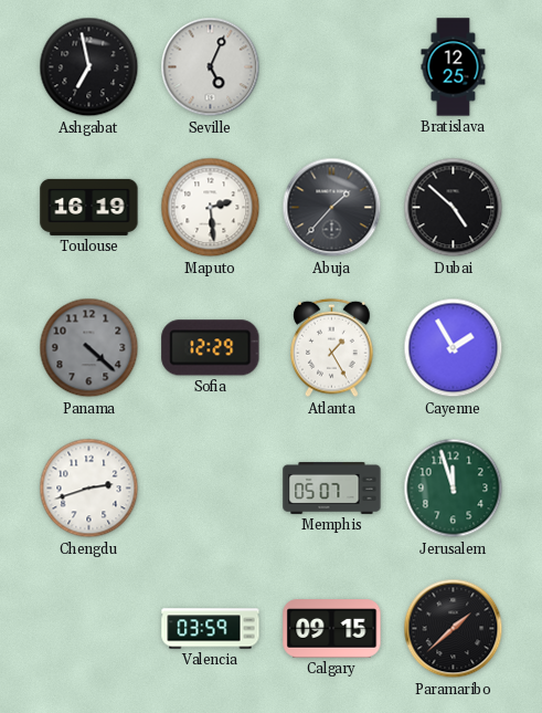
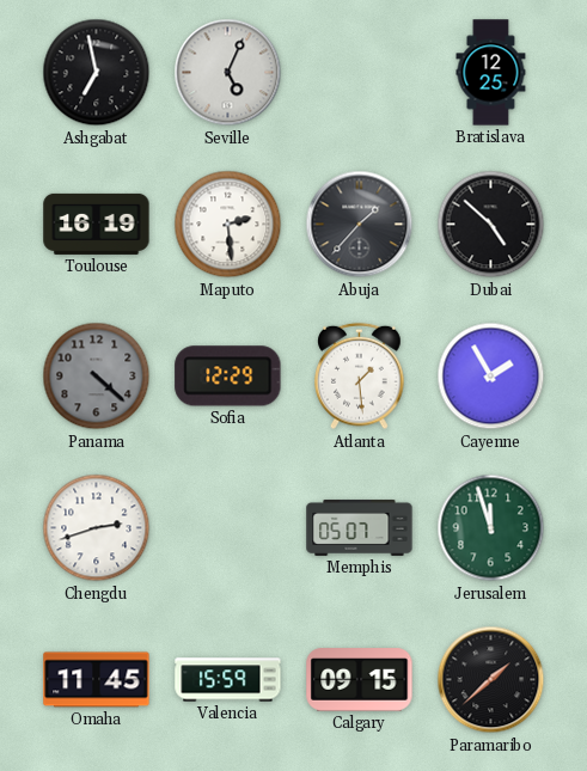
Atlanta: 1:25 -> 1:29
Omaha: none -> 11:45
Valencia: 03:59 -> 15:59
